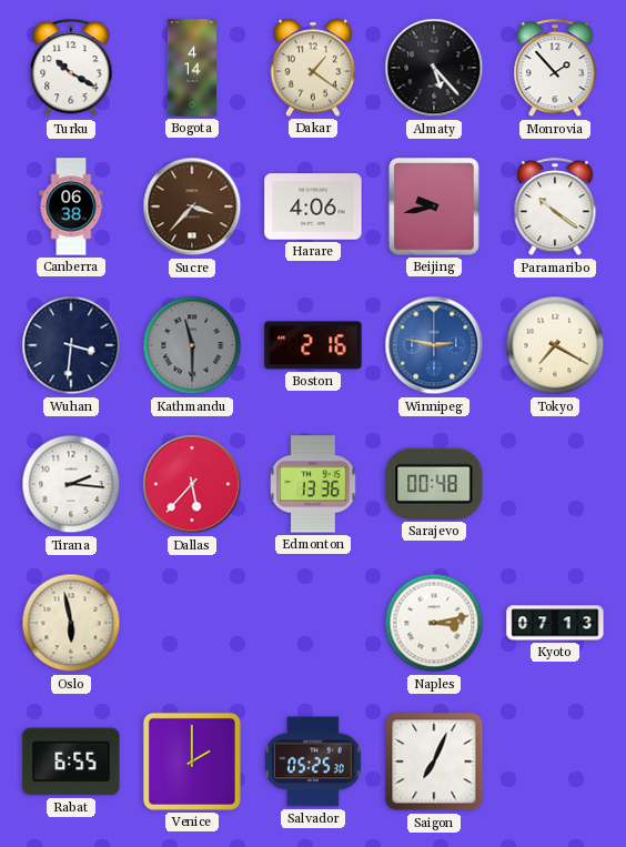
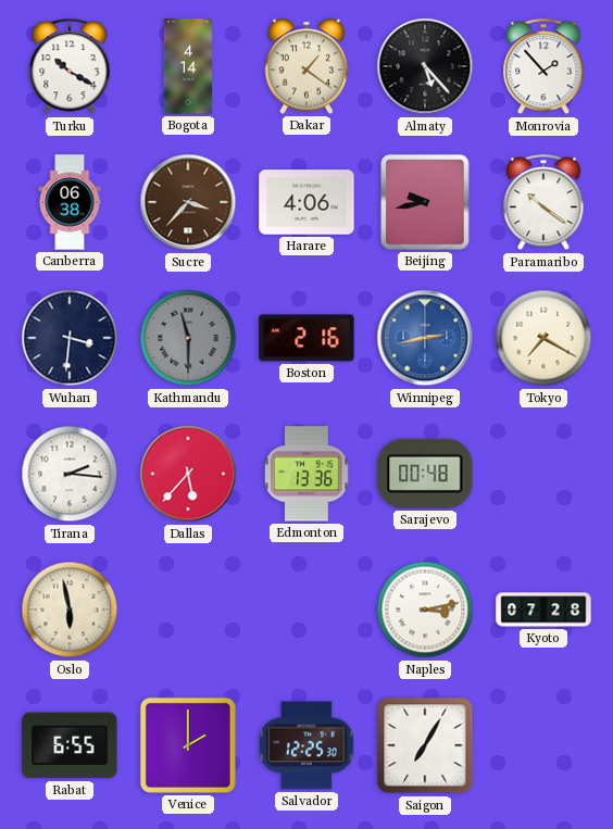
Winnipeg: 2:47 -> 2:43
Kyoto: 07:13 -> 07:28
Salvador: 05:25 -> 12:25
Saigon: 7:04 -> 7:05
